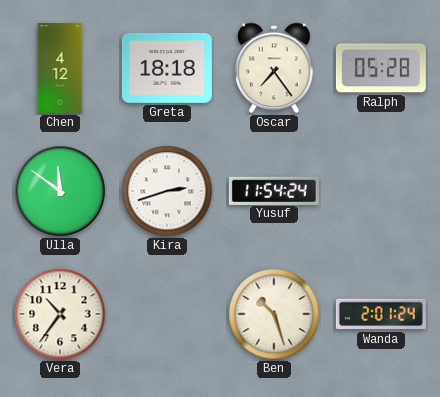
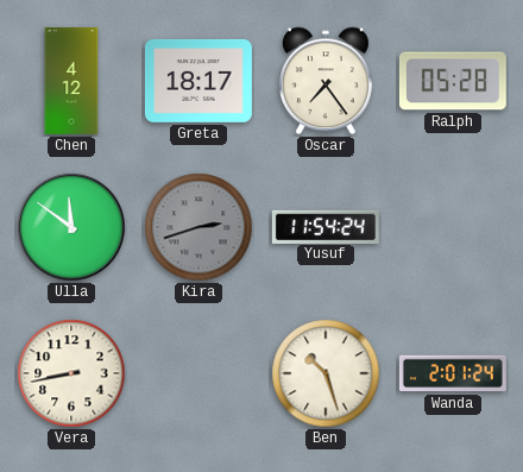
Greta: 18:18 -> 18:17
Kira dial: white -> grey
Vera: 10:36 -> 8:43
